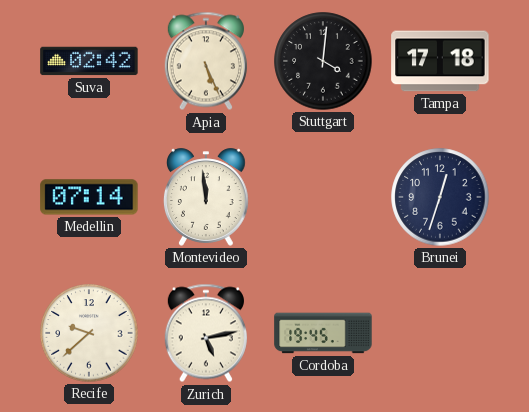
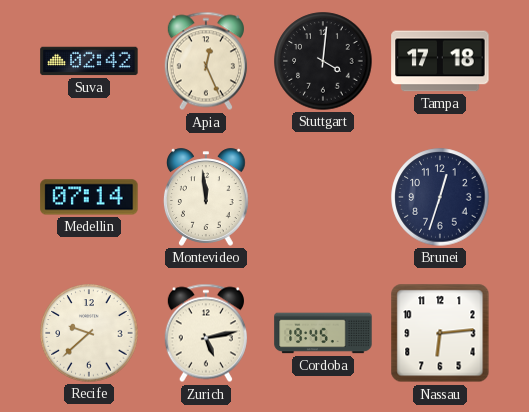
Apia: 5:26 -> 12:26
Nassau: none -> 6:14
